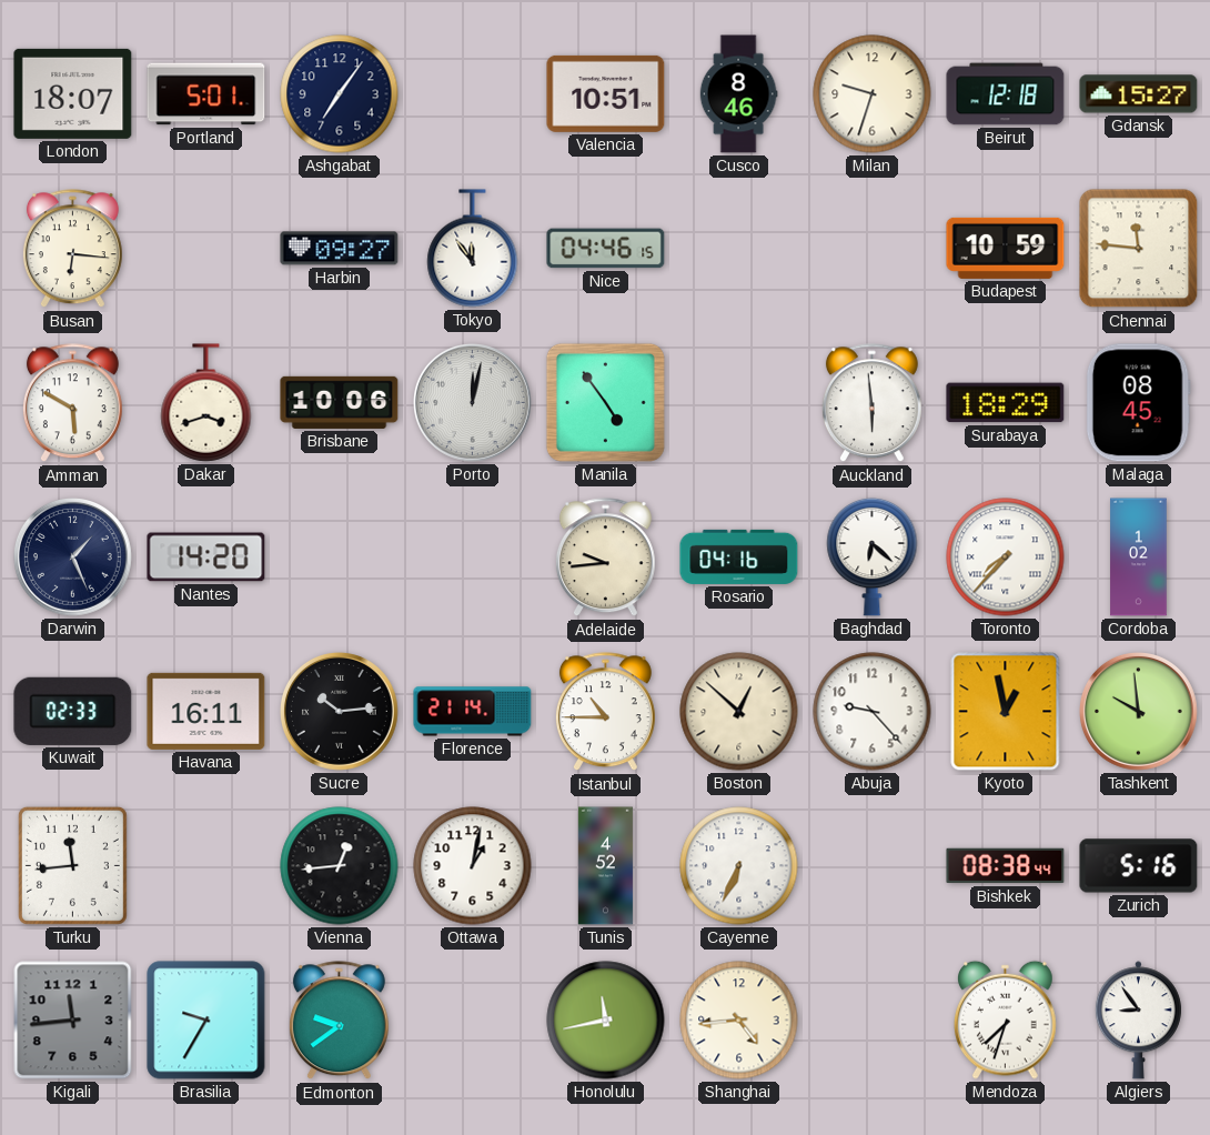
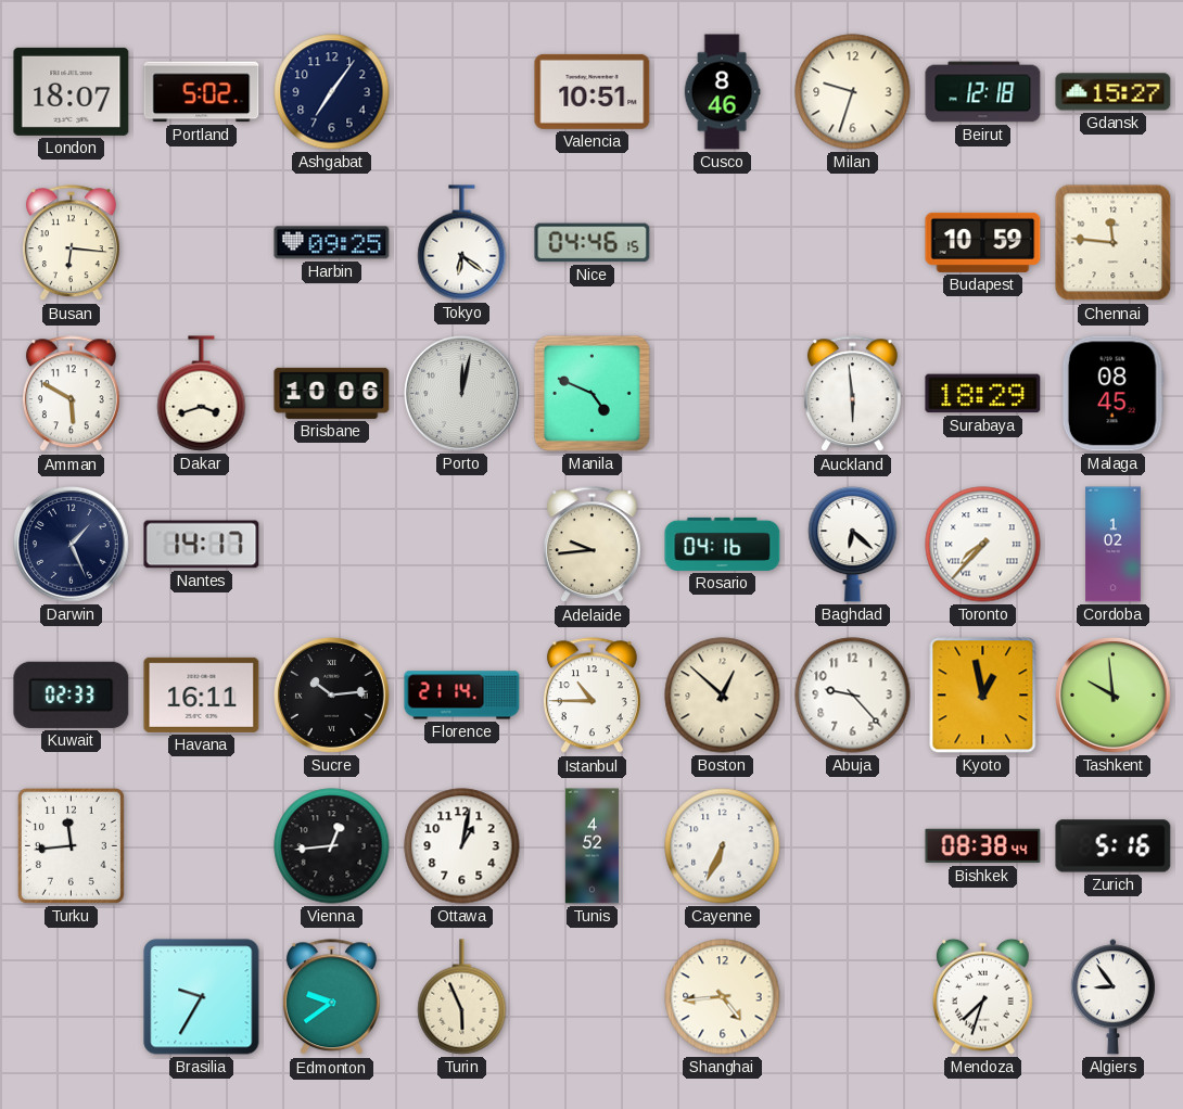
Portland: 5:01 -> 5:02
Harbin: 09:27 -> 09:25
Tokyo: 11:54 -> 6:21
Manila: 4:54 -> 4:49
Nantes: 14:20 -> 14:17
Kigali: 11:44 -> none
Turin: none -> 5:56
Honolulu: 11:43 -> none
